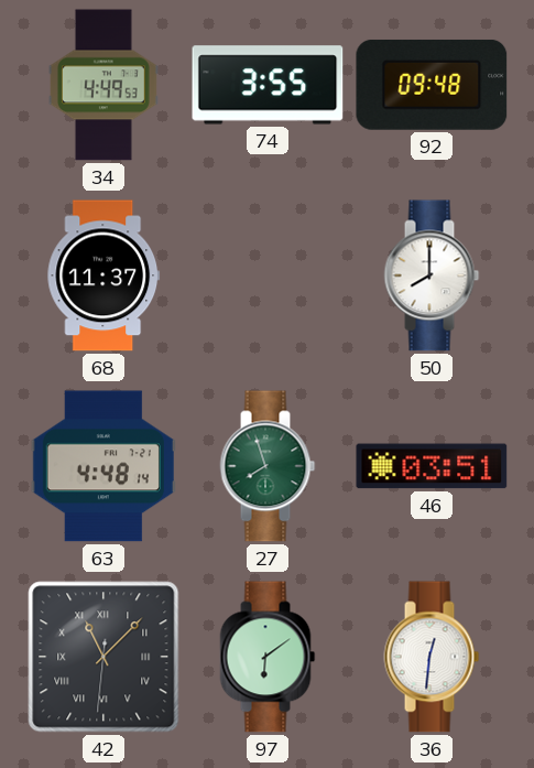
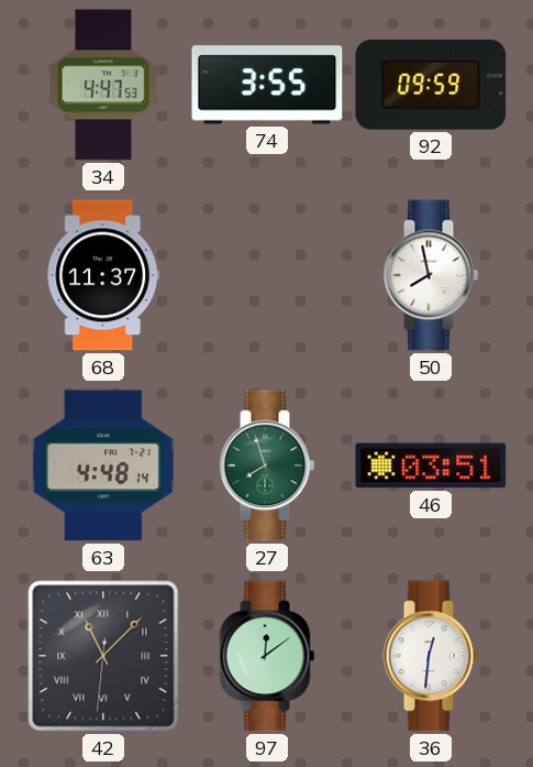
34: 4:49 -> 4:47
92: 09:48 -> 09:59
50: 8:00 -> 7:58
97: 6:09 -> 12:09
